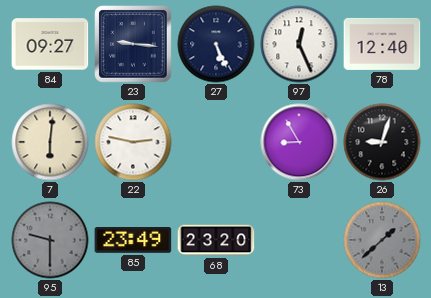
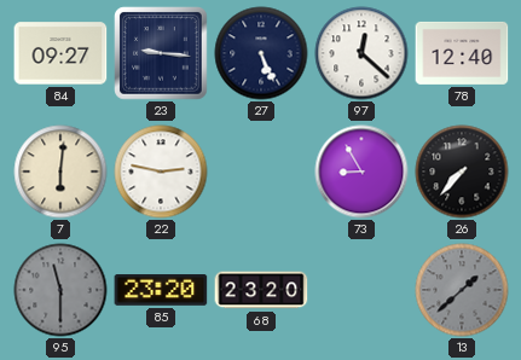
97: 12:26 -> 12:22
26: 9:03 -> 7:37
95: 9:30 -> 11:30
85: 23:49 -> 23:20
